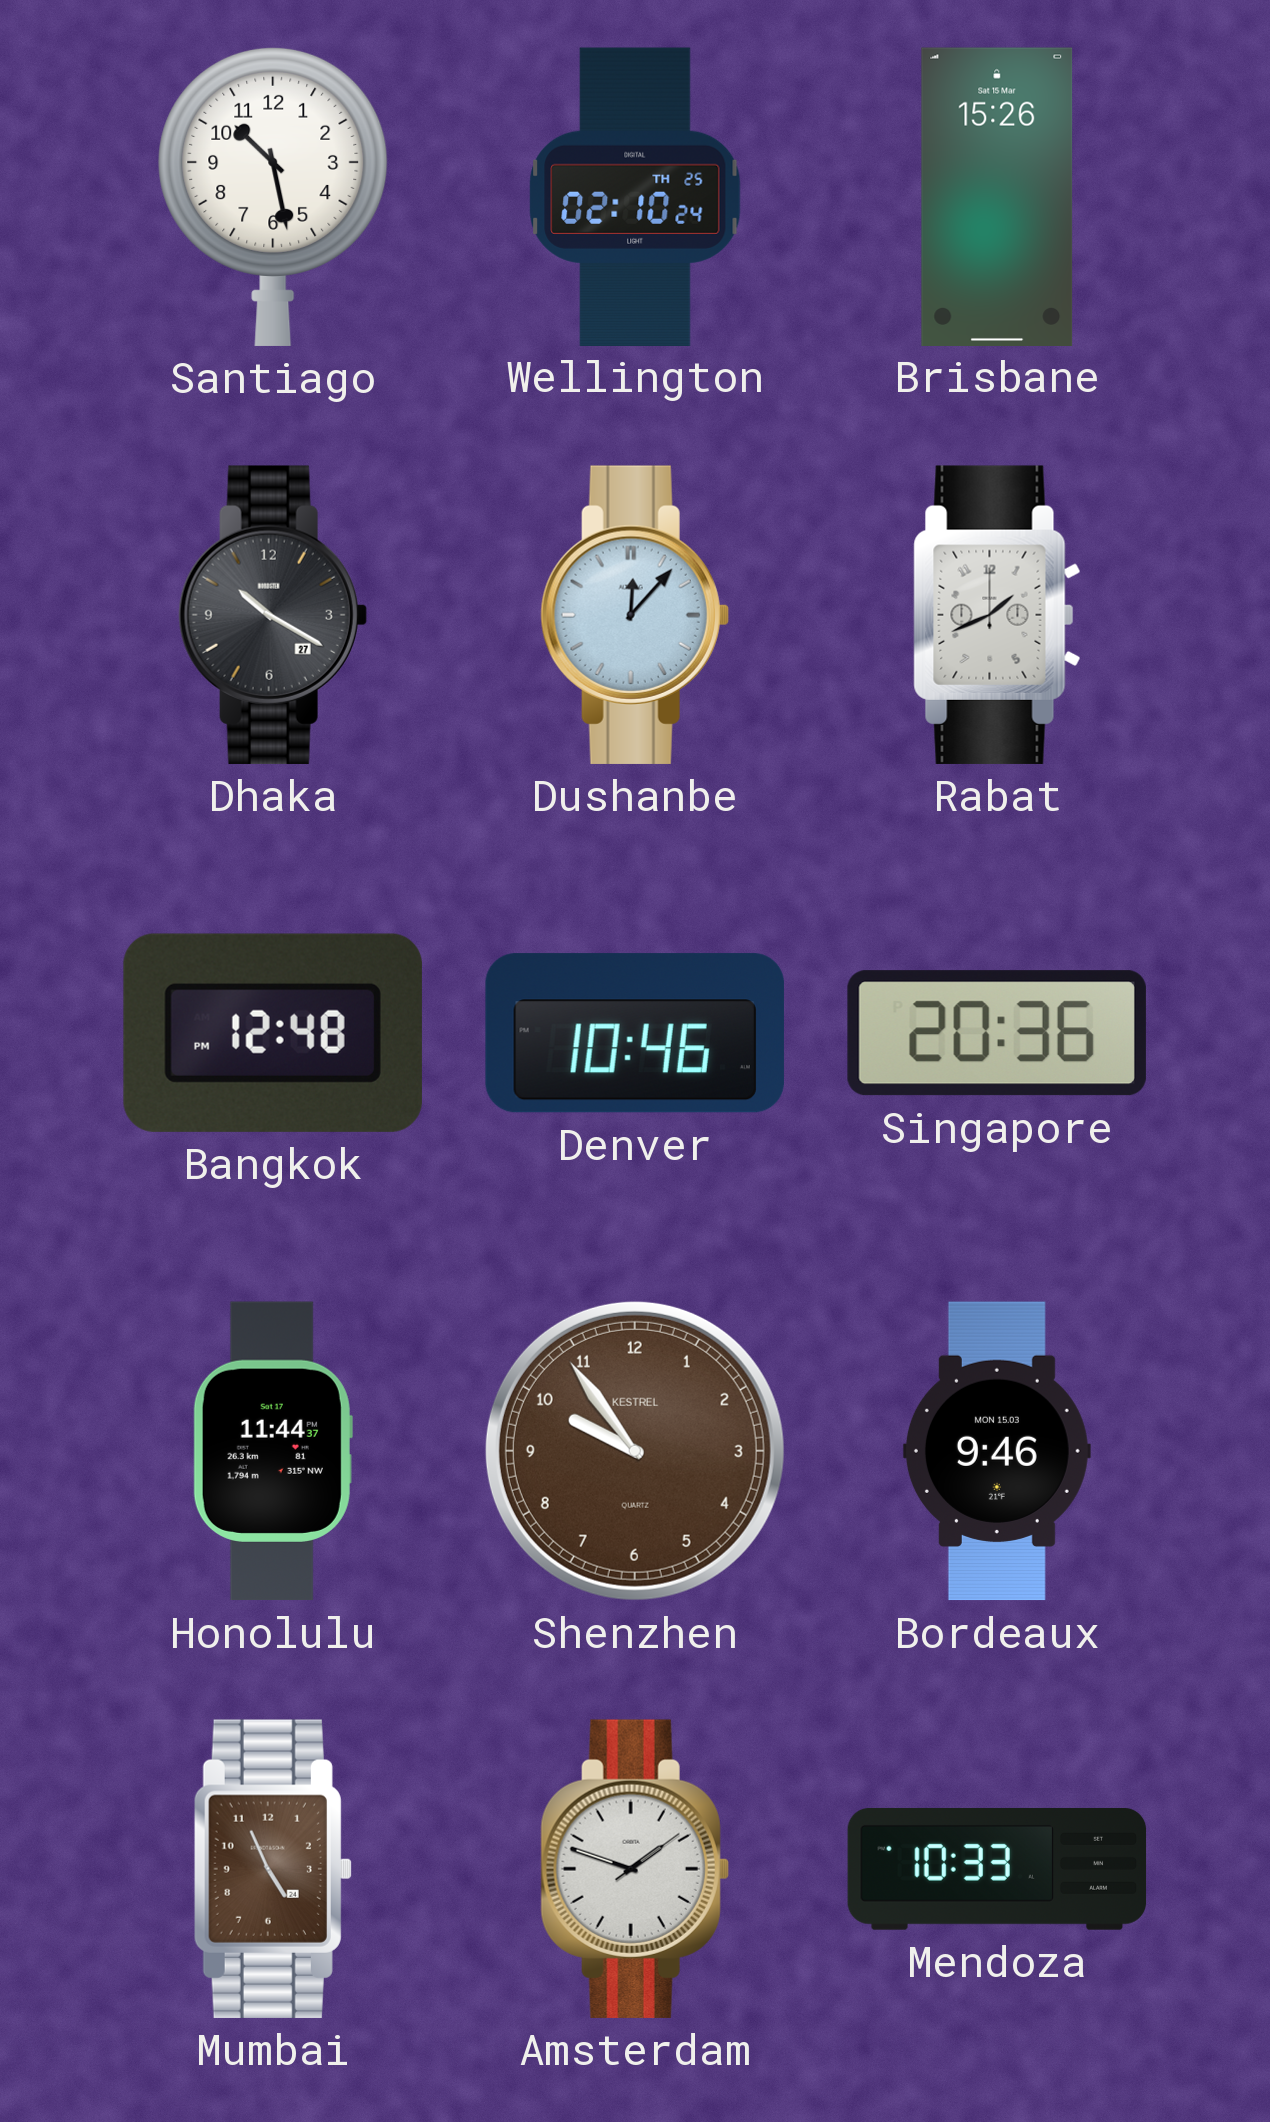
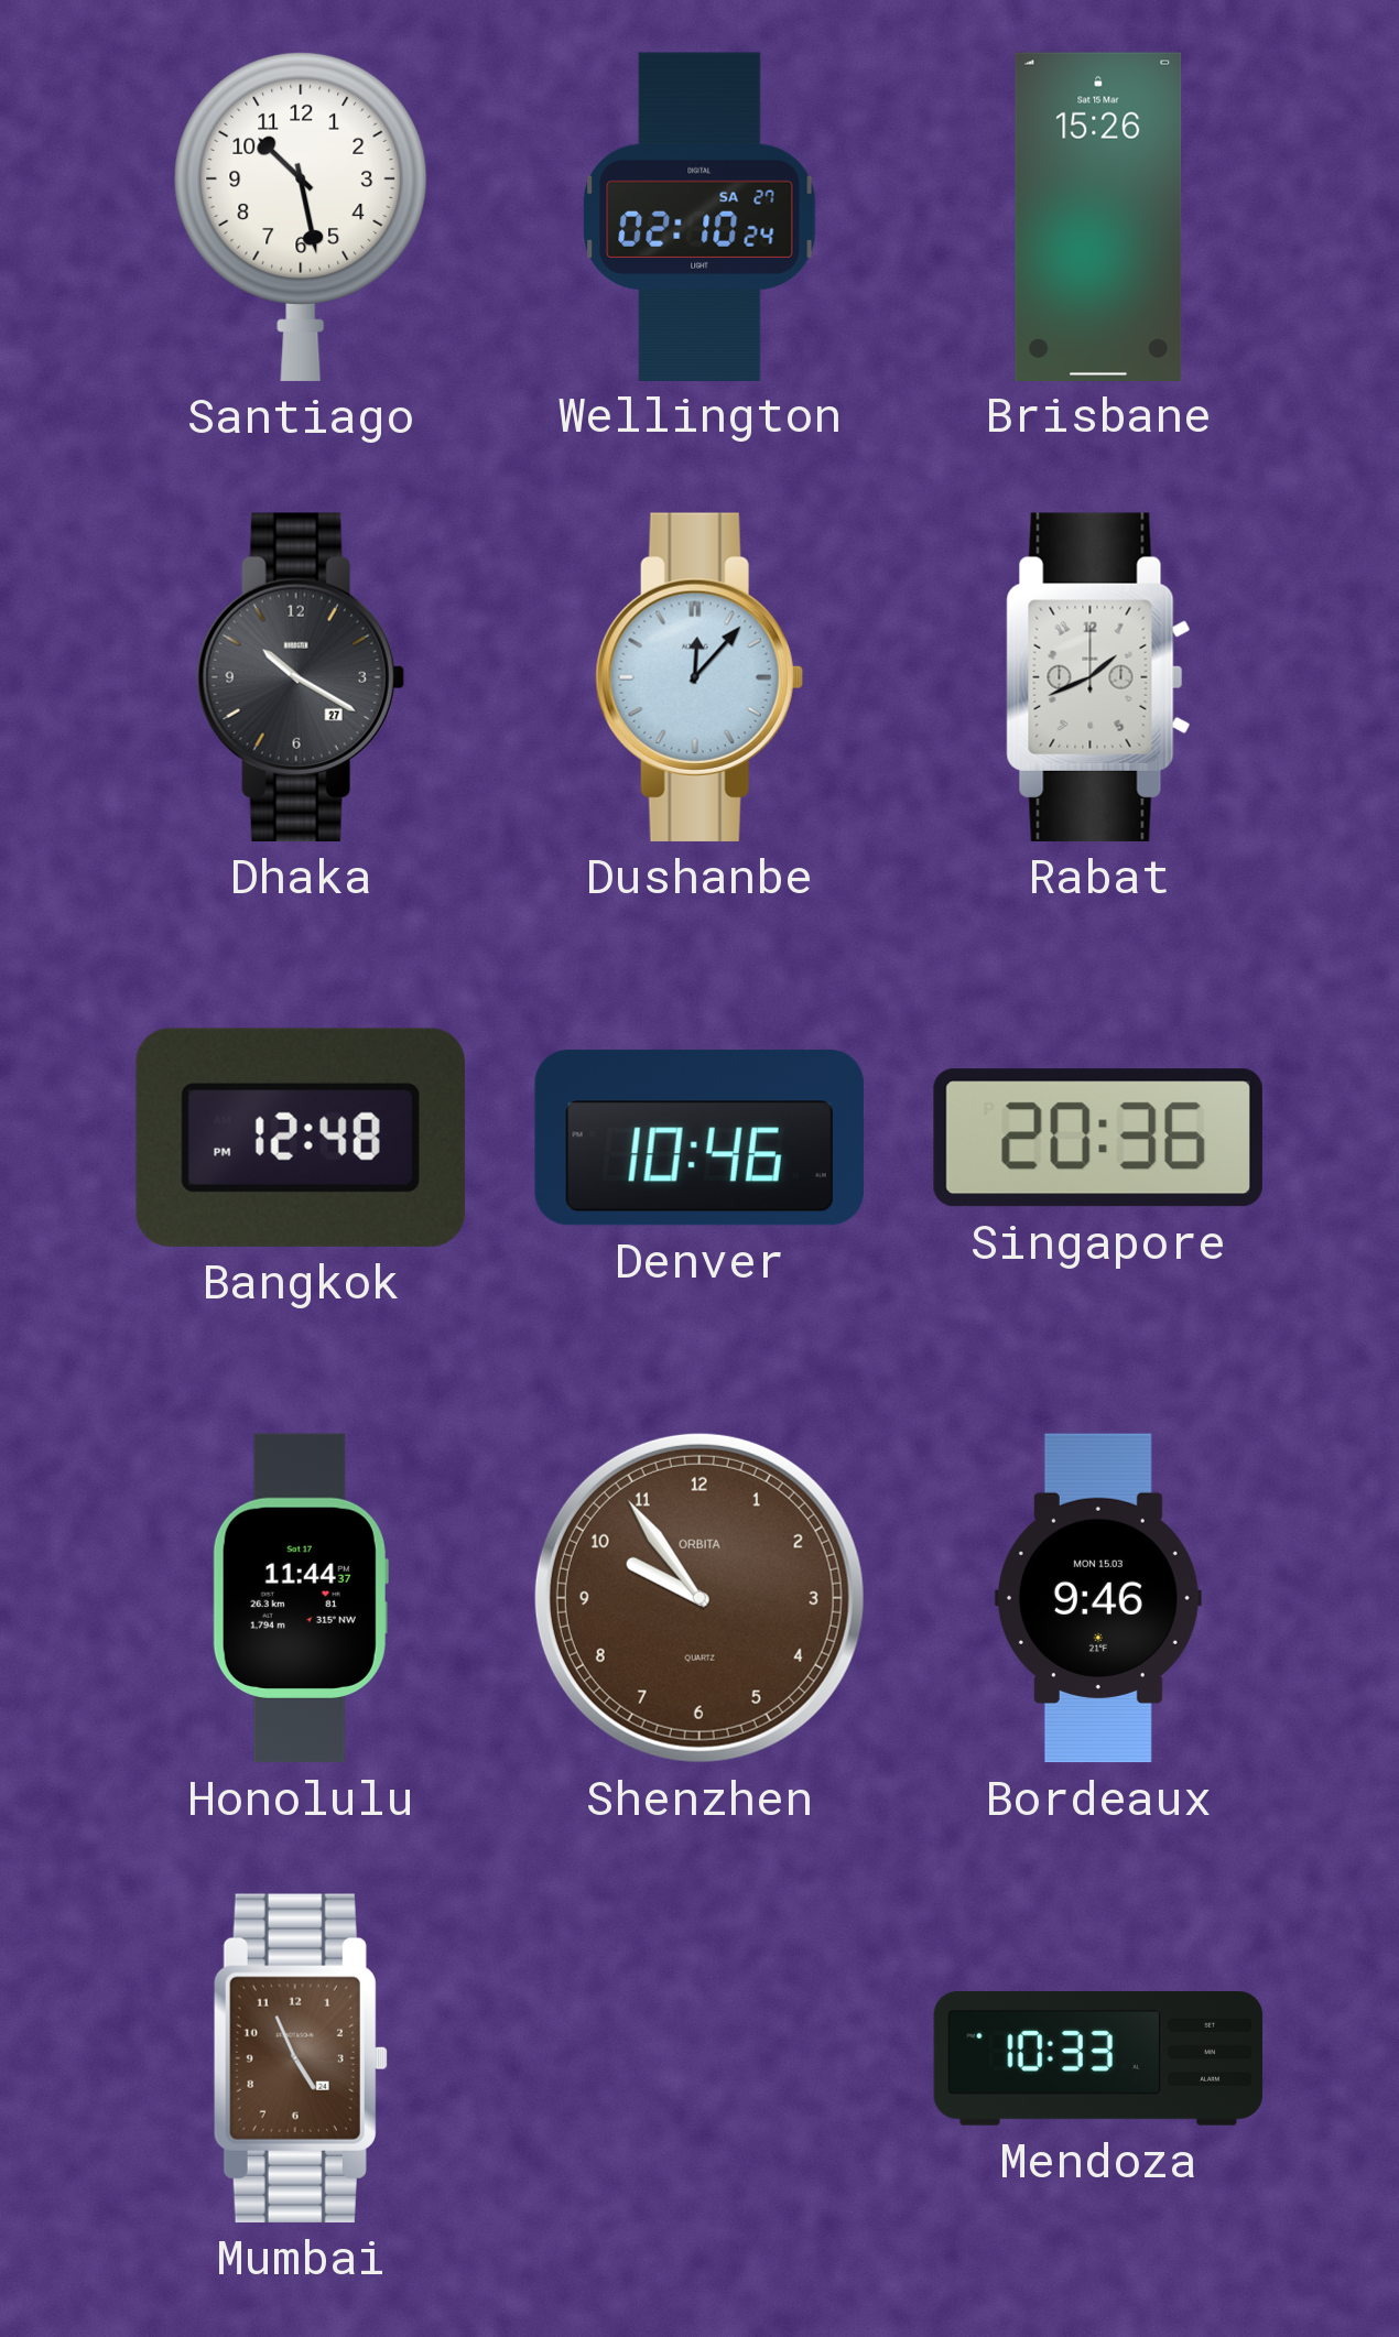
Wellington date: TH 25 -> SA 27
Shenzhen brand: KESTREL -> ORBITA
Amsterdam: 1:48 -> none
